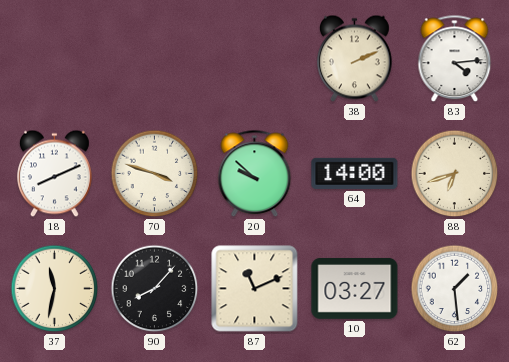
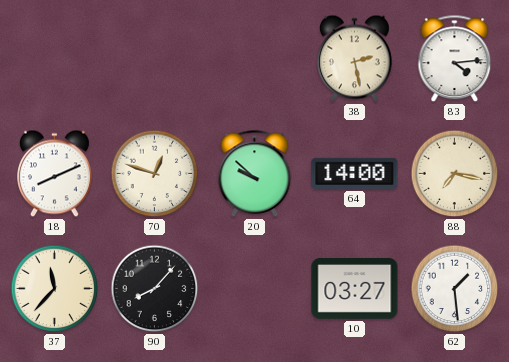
38: 2:11 -> 2:28
70: 3:48 -> 12:48
88: 6:42 -> 7:17
37: 11:32 -> 11:37
87: 11:11 -> none
